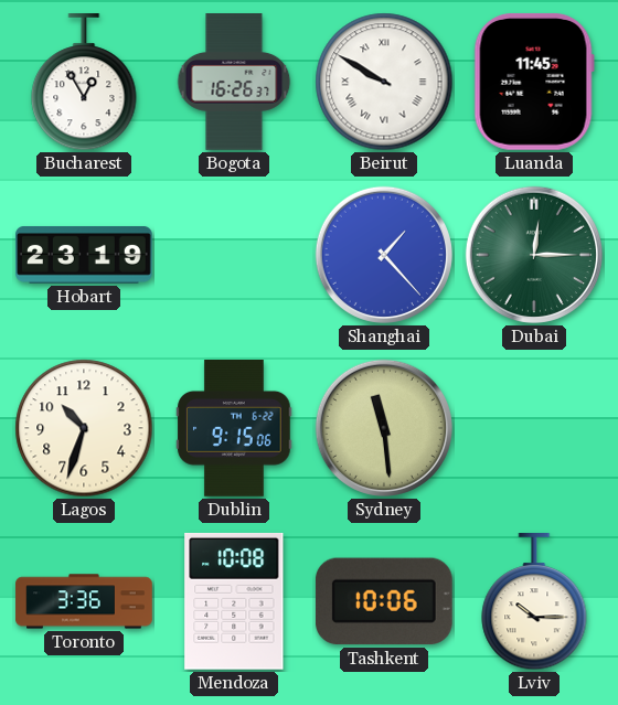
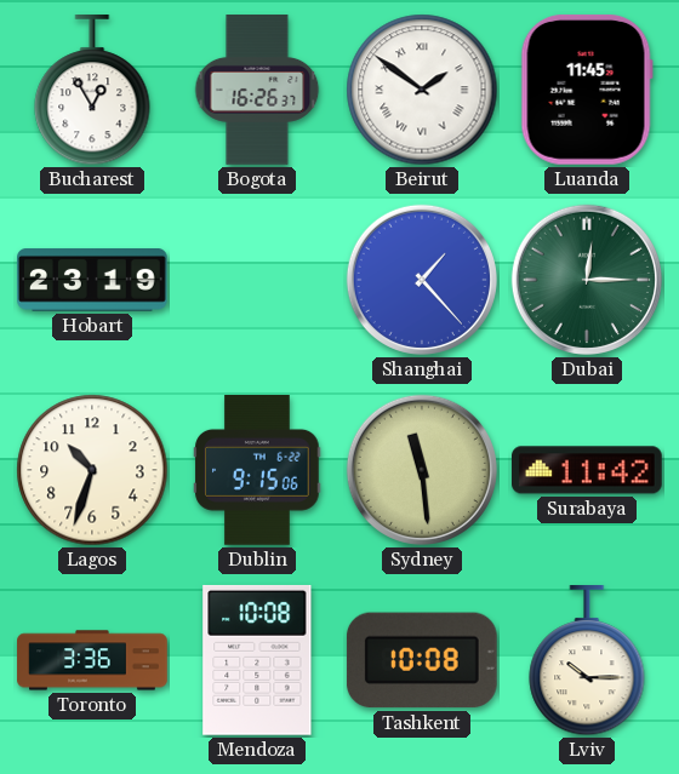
Beirut: 9:50 -> 1:51
Surabaya: none -> 11:42
Tashkent: 10:06 -> 10:08
